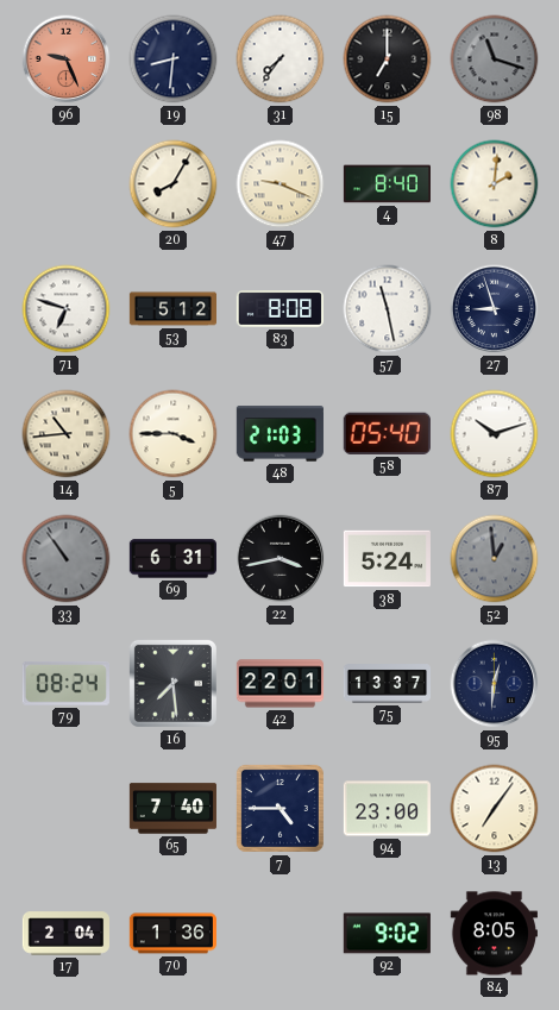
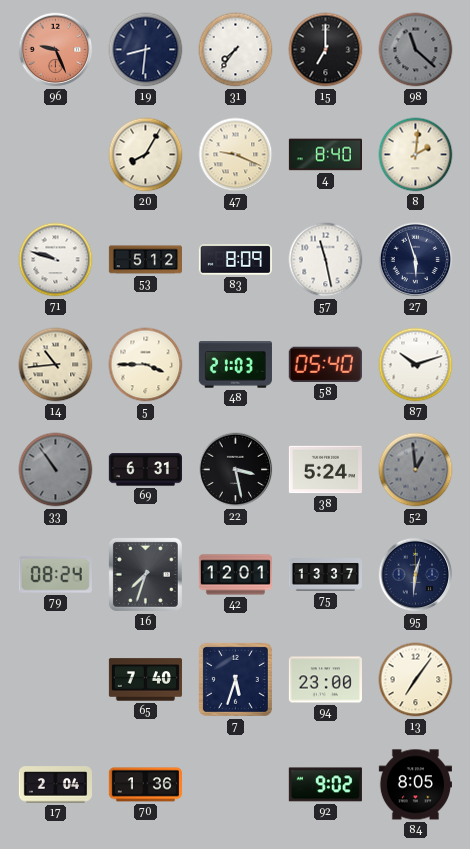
98: 11:18 -> 11:22
71: 6:48 -> 9:48
83: 8:08 -> 8:09
27: 8:57 -> 5:57
22: 3:43 -> 3:28
16: 7:29 -> 7:33
42: 22:01 -> 12:01
7: 4:45 -> 5:33
